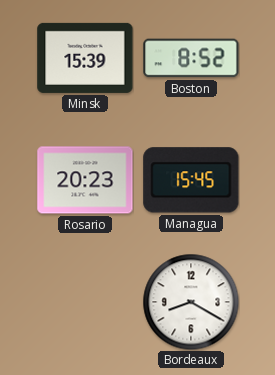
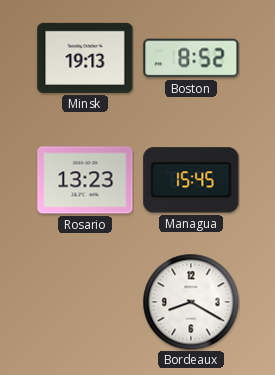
Minsk: 15:39 -> 19:13
Rosario: 20:23 -> 13:23
